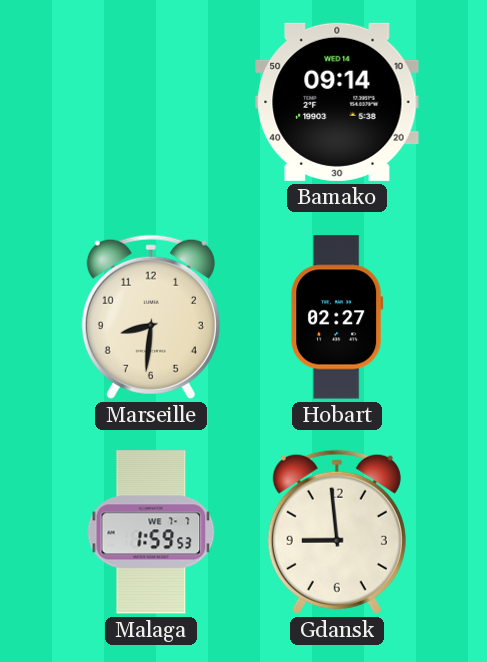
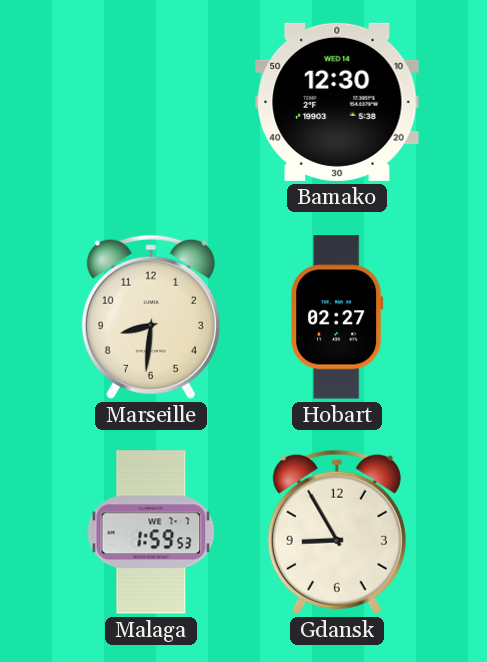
Bamako: 09:14 -> 12:30
Gdansk: 8:59 -> 8:55
